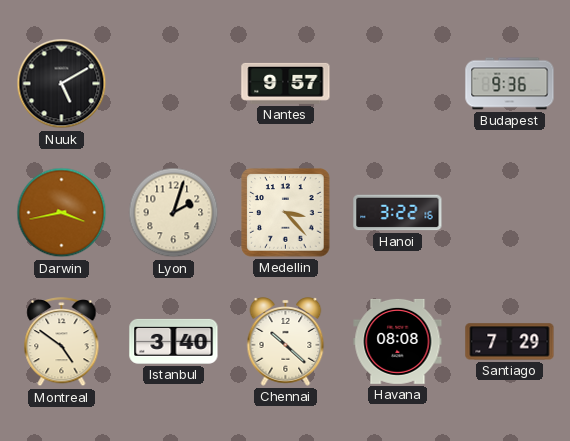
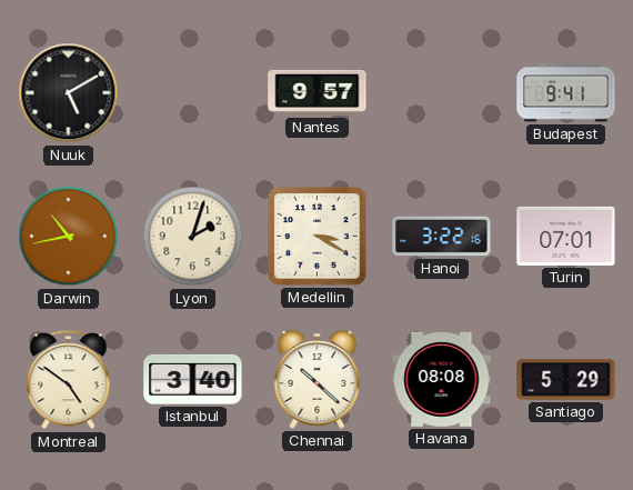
Budapest: 9:36 -> 9:41
Darwin: 3:43 -> 10:43
Medellin: 3:23 -> 3:20
Turin: none -> 07:01
Santiago: 7:29 -> 5:29
